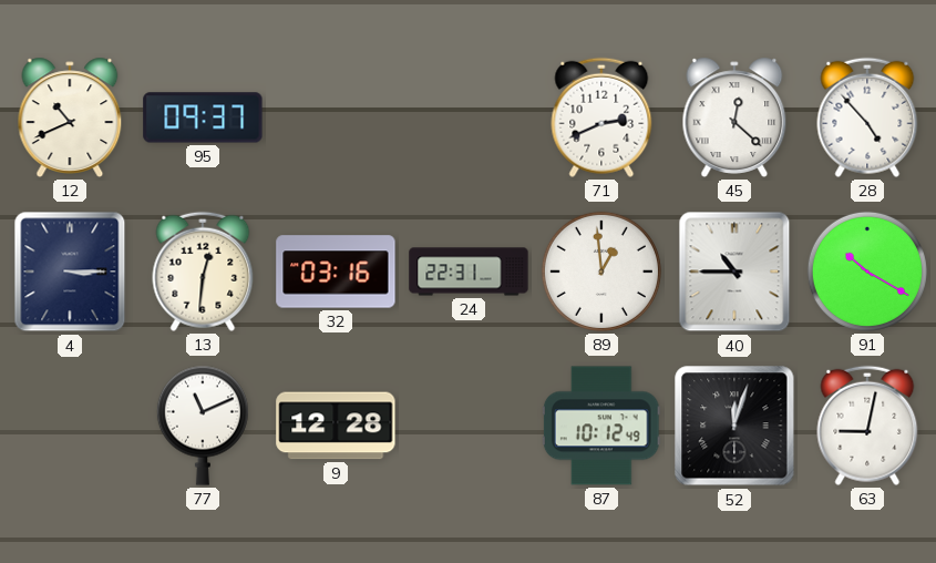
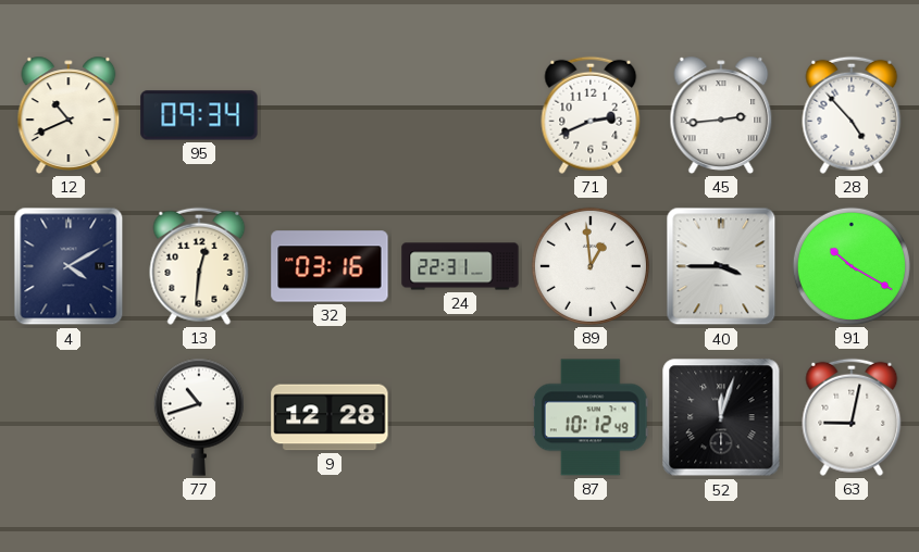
95: 09:37 -> 09:34
45: 12:22 -> 2:44
4: 3:15 -> 4:10
40: 10:45 -> 3:45
77: 11:11 -> 10:42
